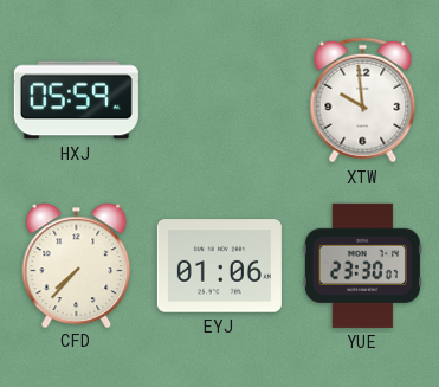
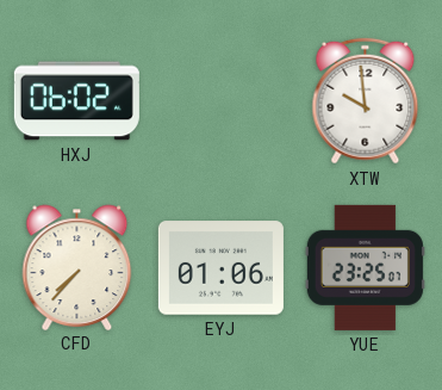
HXJ: 05:59 -> 06:02
YUE: 23:30 -> 23:25
